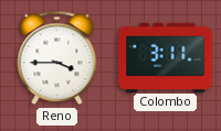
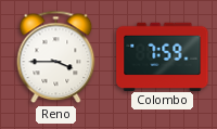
Colombo: 3:11 -> 7:59
